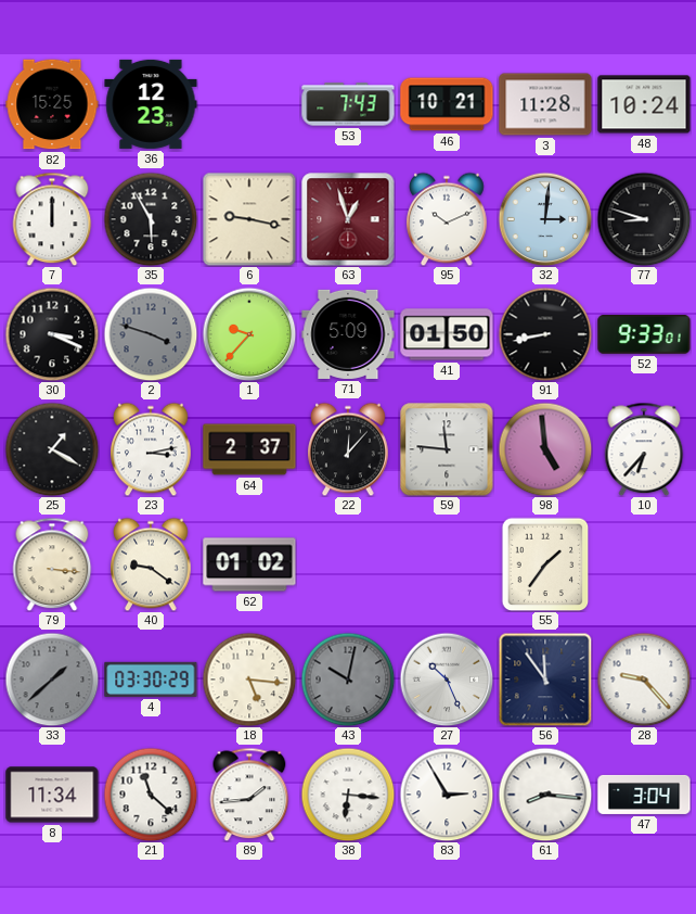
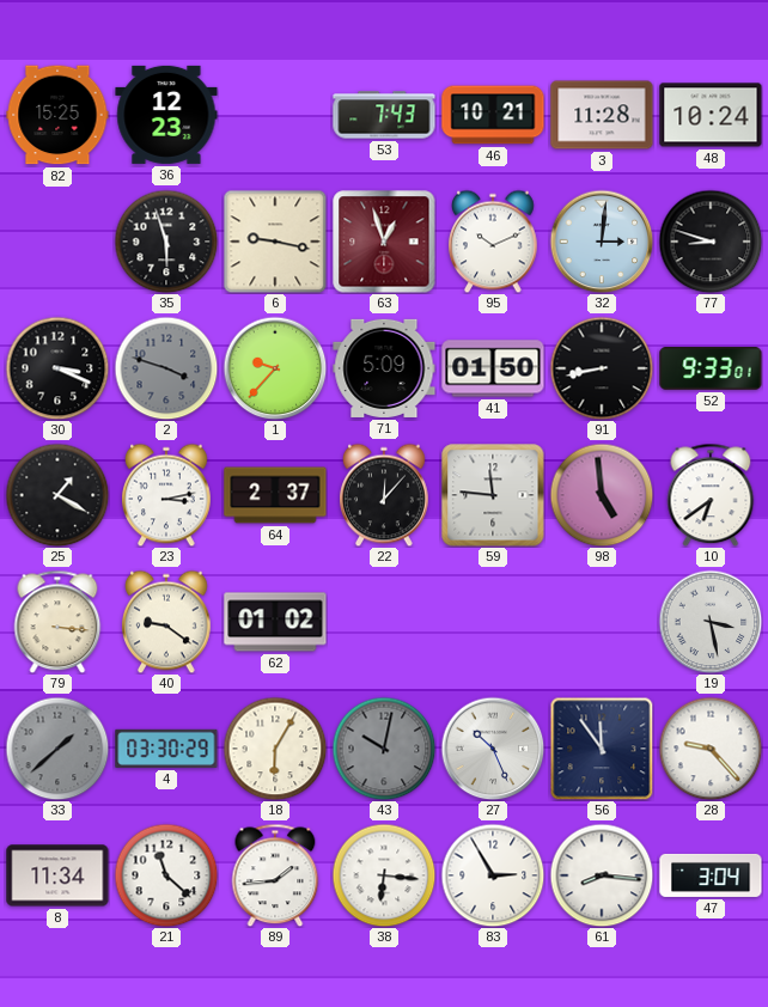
7: 12:00 -> none
35: 5:55 -> 5:57
10: 6:37 -> 6:39
55: 1:36 -> none
19: none -> 3:28
18: 5:16 -> 6:05
